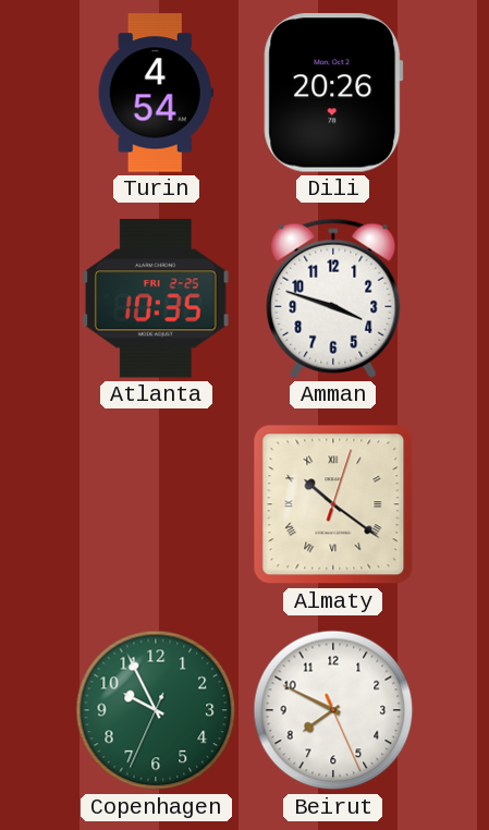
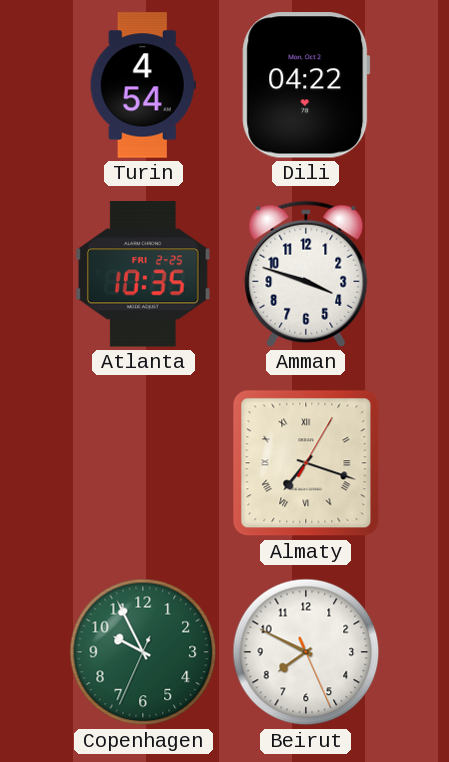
Dili: 20:26 -> 04:22
Almaty: 10:21 -> 7:18
